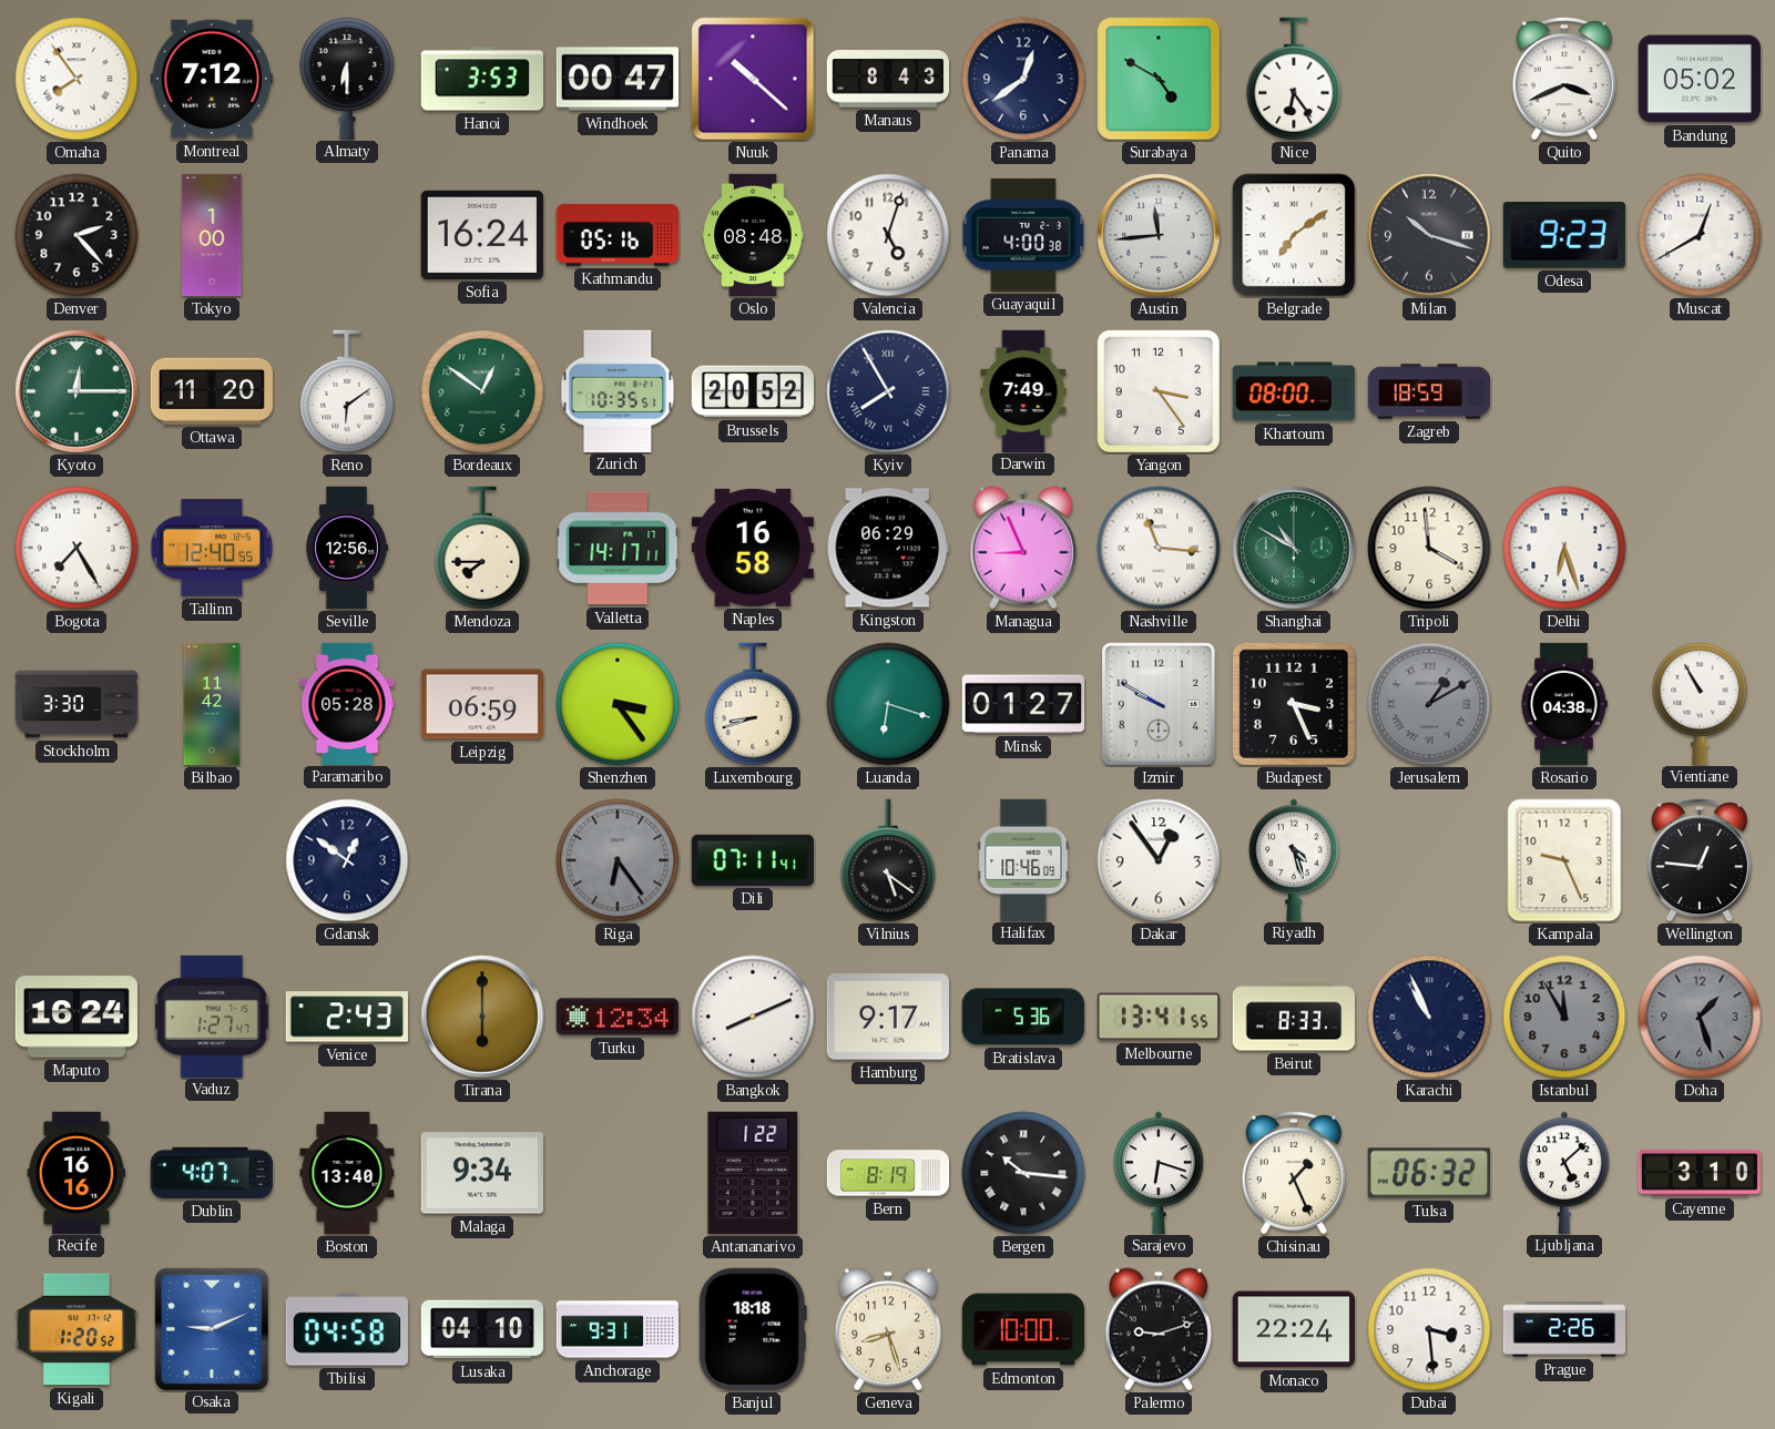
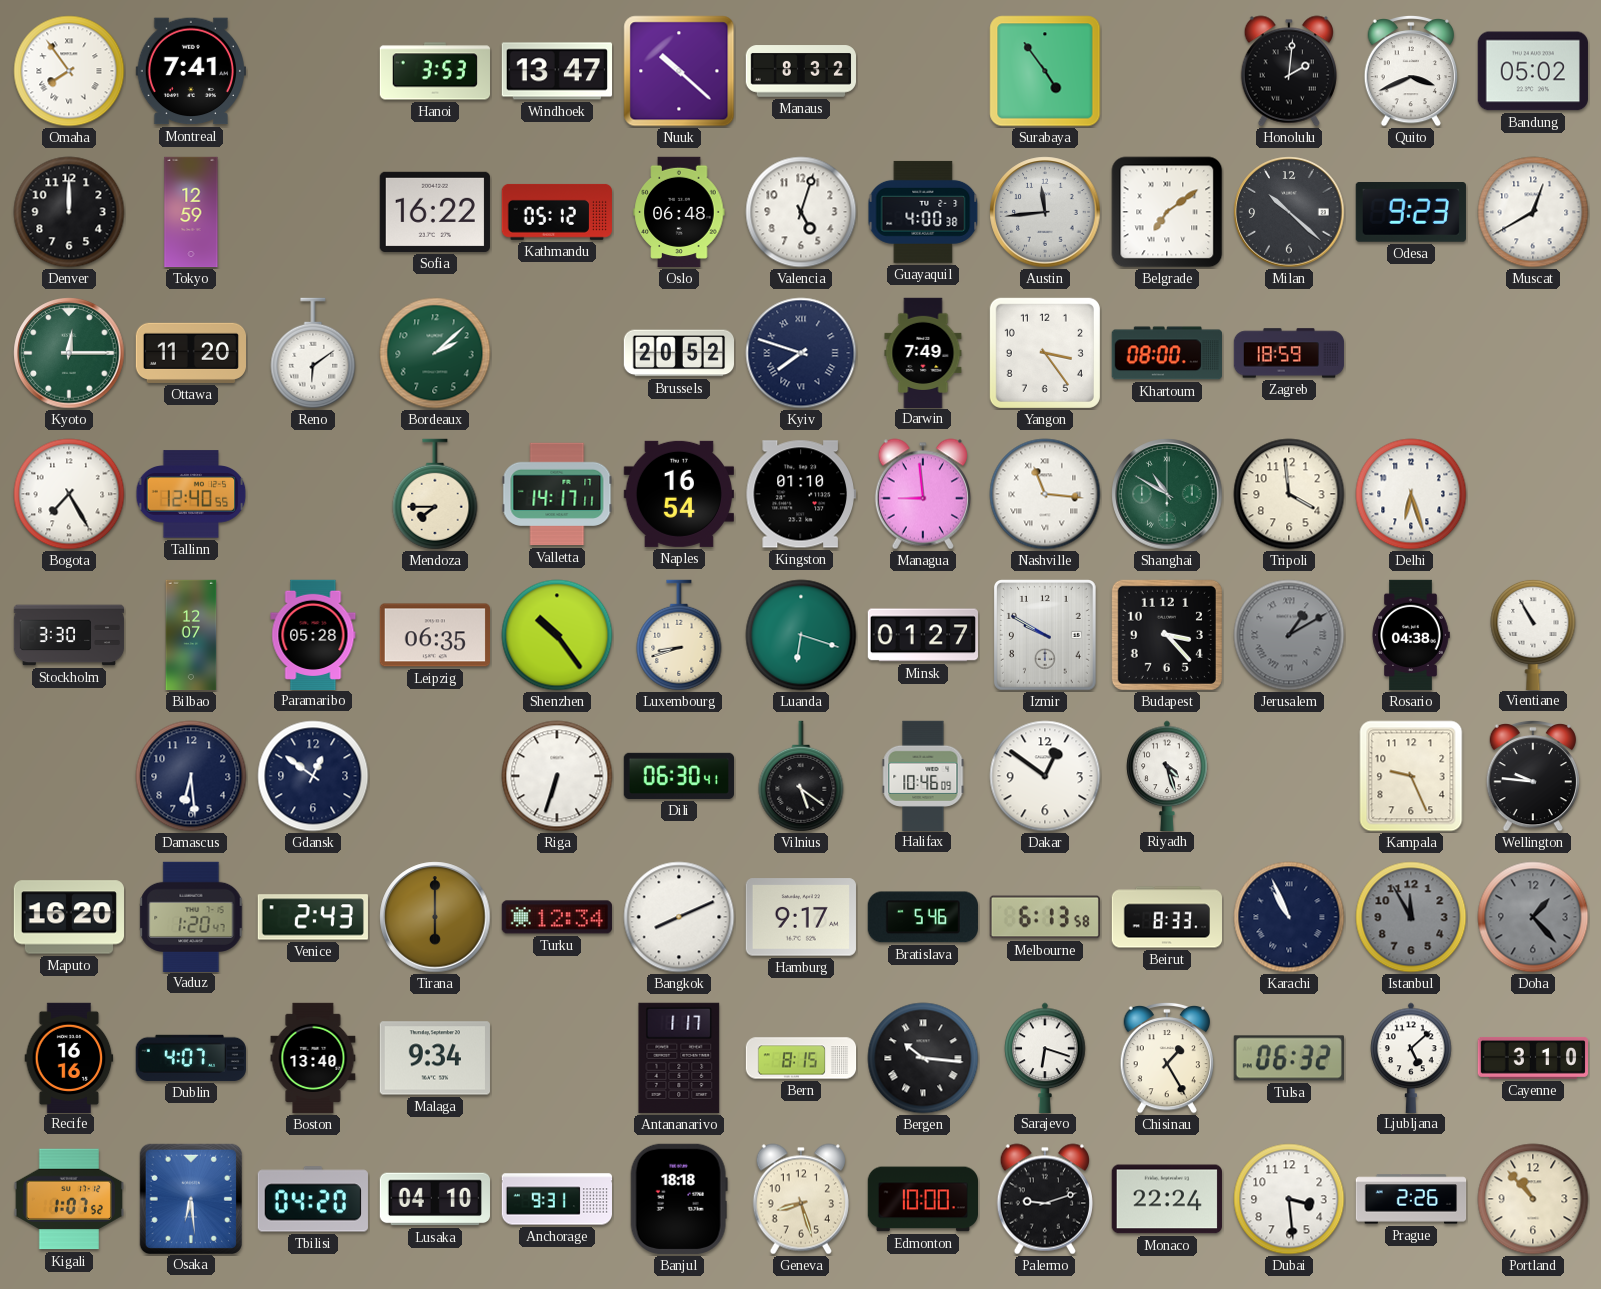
Montreal: 7:12 -> 7:41
Almaty: 6:30 -> none
Windhoek: 00:47 -> 13:47
Manaus: 8:43 -> 8:32
Panama: 12:39 -> none
Surabaya: 4:50 -> 4:54
Nice: 6:24 -> none
Honolulu: none -> 2:01
Denver: 2:23 -> 12:00
Tokyo: 1:00 -> 12:59
Sofia: 16:24 -> 16:22
Kathmandu: 05:16 -> 05:12
Oslo: 08:48 -> 06:48
Milan: 10:18 -> 10:22
Bordeaux: 12:51 -> 2:08
Zurich: 10:35 -> none
Kyiv: 7:55 -> 7:48
Seville: 12:56 -> none
Naples: 16:58 -> 16:54
Kingston: 06:29 -> 01:10
Managua: 8:56 -> 8:59
Bilbao: 11:42 -> 12:07
Leipzig: 06:59 -> 06:35
Shenzhen: 3:24 -> 10:24
Budapest: 3:26 -> 3:23
Damascus: none -> 6:29
Riga: 6:24 -> 6:33
Riga dial: grey -> white
Dili: 07:11 -> 06:30
Dakar: 12:54 -> 12:51
Wellington: 12:46 -> 9:46
Maputo: 16:24 -> 16:20
Vaduz: 1:27 -> 1:20
Bratislava: 5:36 -> 5:46
Melbourne: 13:41 -> 6:13
Doha: 1:27 -> 1:23
Antananarivo: 1:22 -> 1:17
Bern: 8:19 -> 8:15
Chisinau: 1:26 -> 1:25
Kigali: 1:20 -> 1:07
Osaka: 9:11 -> 6:29
Tbilisi: 04:58 -> 04:20
Portland: none -> 10:53
